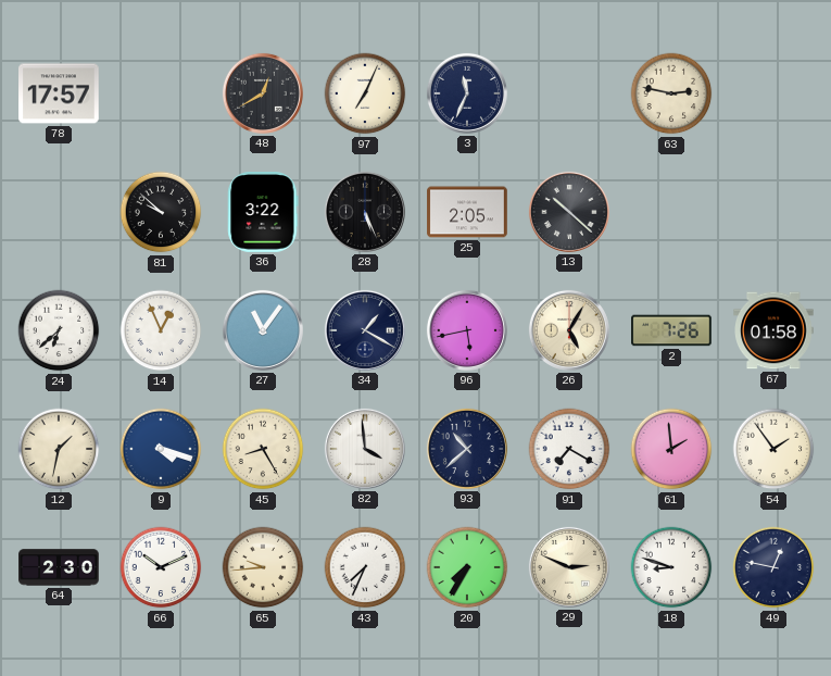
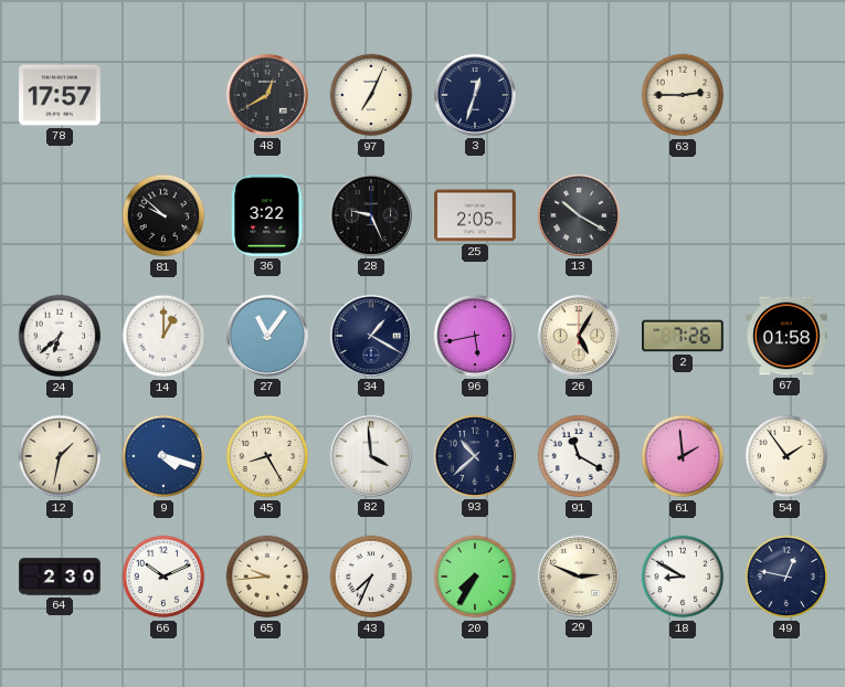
3: 11:34 -> 12:33
63: 2:47 -> 2:45
28: 5:26 -> 9:26
13: 10:22 -> 10:20
14: 12:56 -> 1:00
91: 7:20 -> 11:20
18: 8:48 -> 8:50
